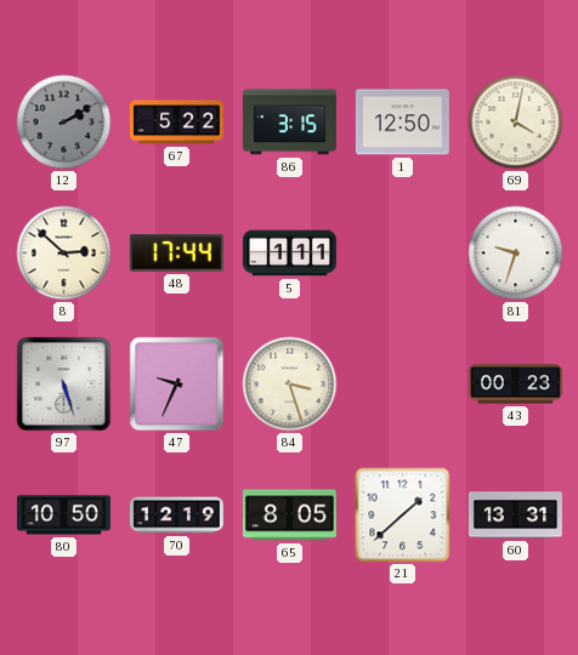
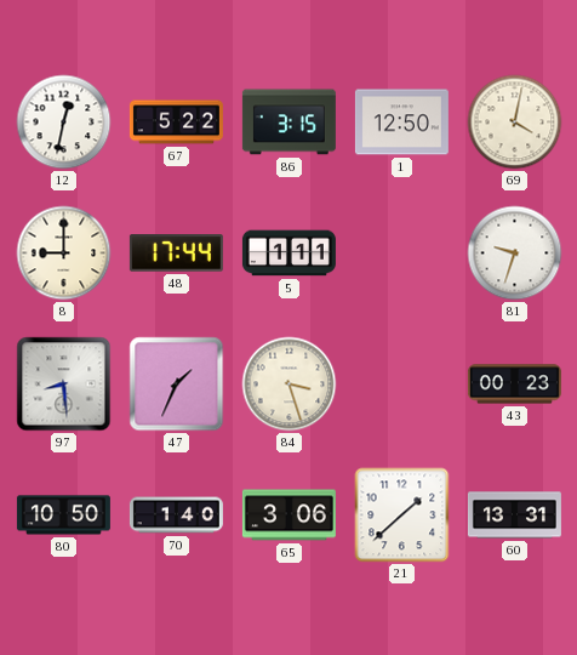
12: 2:10 -> 12:32
12 dial: grey -> white
8: 2:52 -> 9:00
97: 5:27 -> 8:29
47: 9:34 -> 1:34
70: 12:19 -> 1:40
65: 8:05 -> 3:06
